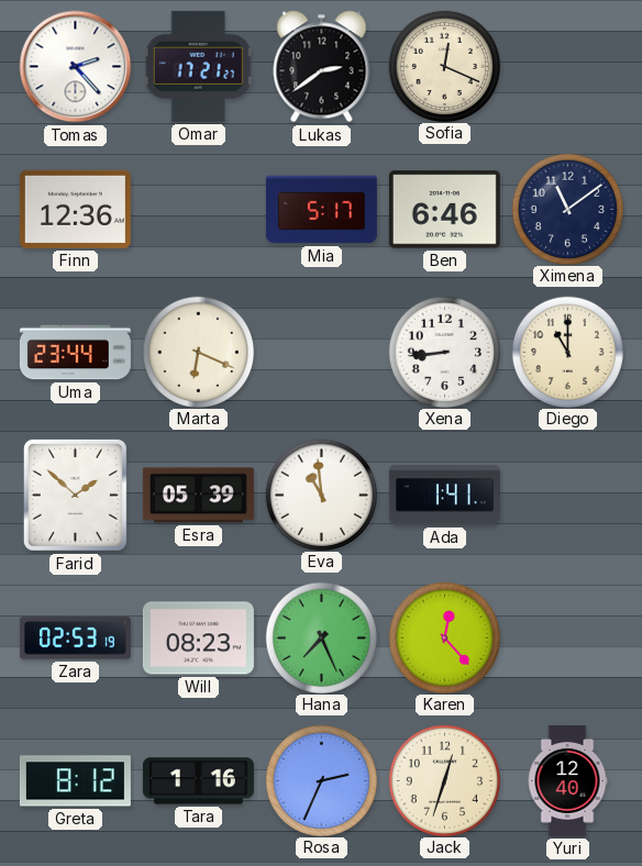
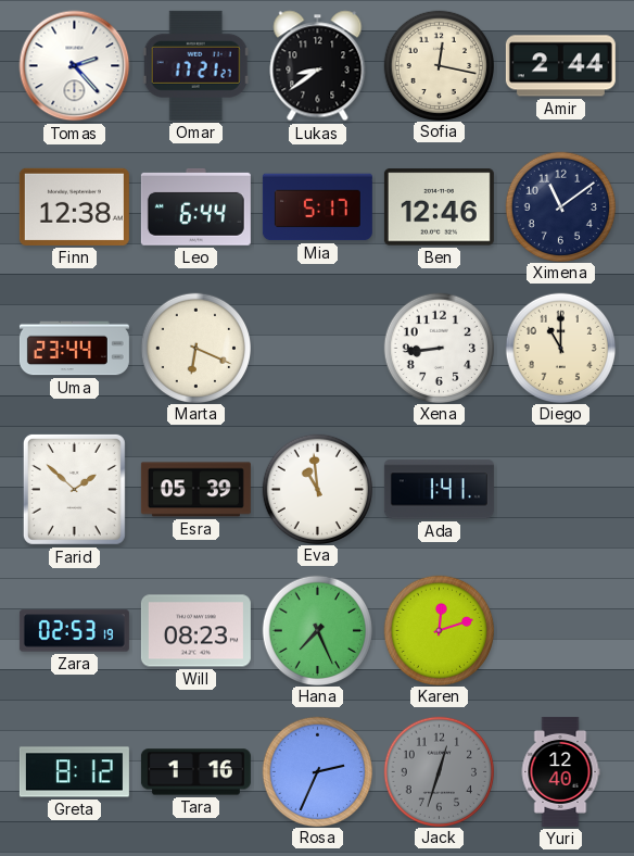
Lukas: 2:39 -> 8:39
Sofia: 12:19 -> 12:17
Amir: none -> 2:44
Finn: 12:36 -> 12:38
Leo: none -> 6:44
Ben: 6:46 -> 12:46
Karen: 12:23 -> 12:12
Jack dial: cream -> grey
